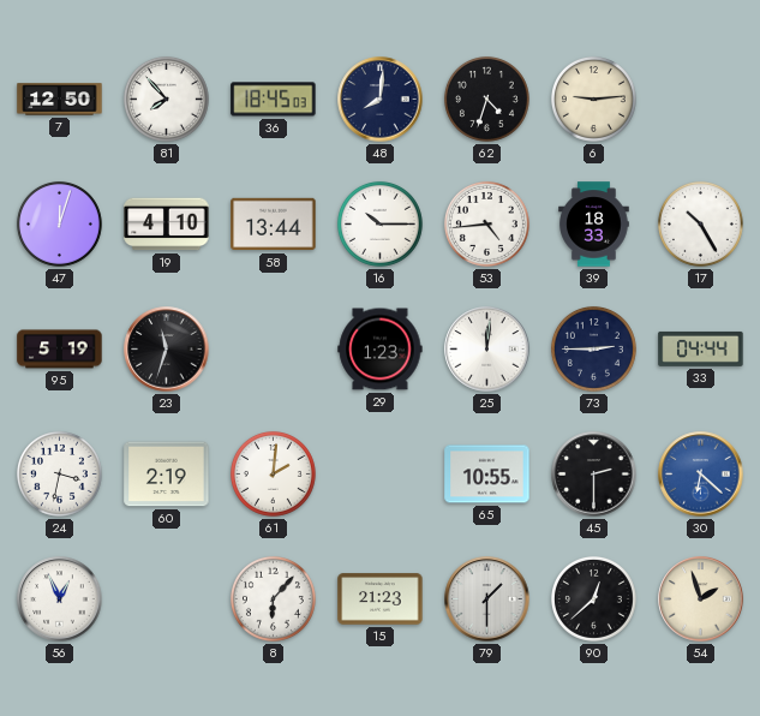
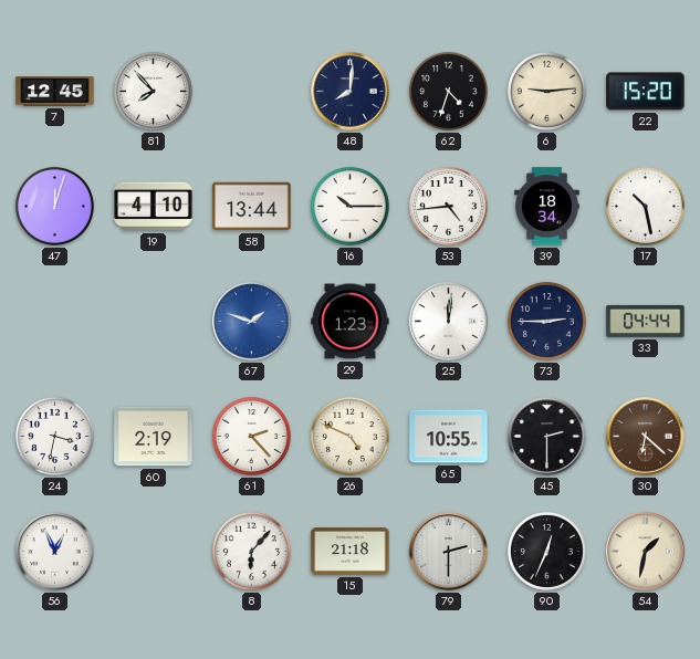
7: 12:50 -> 12:45
36: 18:45 -> none
22: none -> 15:20
39: 18:33 -> 18:34
17: 10:25 -> 10:28
95: 5:19 -> none
23: 11:33 -> none
67: none -> 1:48
61: 2:01 -> 2:23
26: none -> 4:49
30 dial: blue -> brown
15: 21:23 -> 21:18
79: 1:30 -> 2:30
90: 12:38 -> 12:34
54: 1:57 -> 1:32
